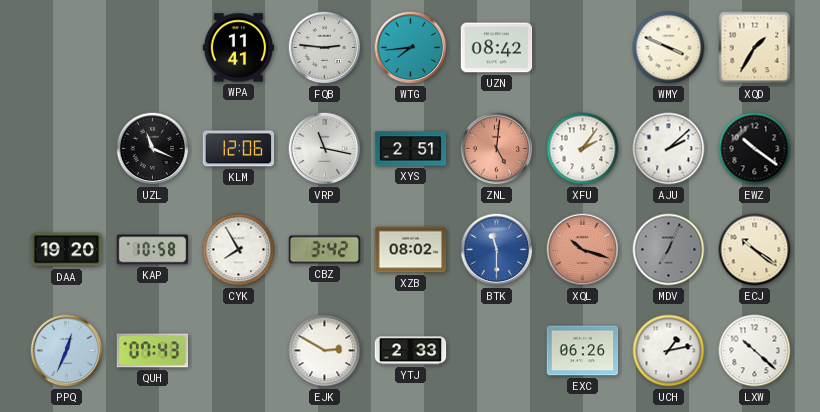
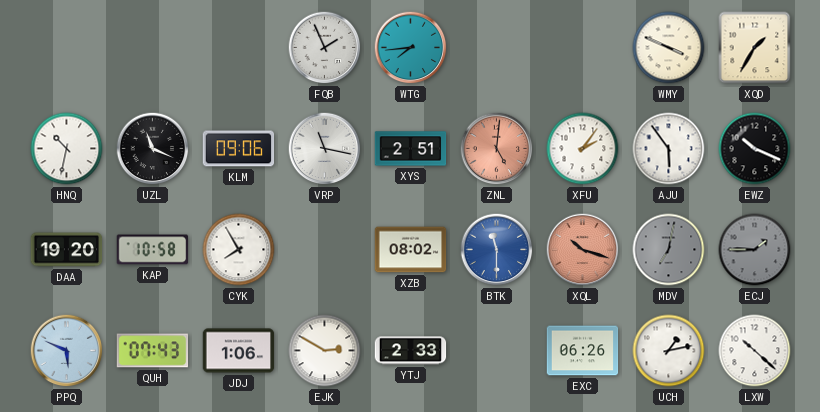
WPA: 11:41 -> none
FQB: 2:46 -> 1:56
UZN: 08:42 -> none
HNQ: none -> 10:32
KLM: 12:06 -> 09:06
AJU: 2:08 -> 5:54
EWZ: 10:21 -> 10:19
CBZ: 3:42 -> none
MDV: 7:04 -> 7:02
ECJ: 10:21 -> 1:45
ECJ dial: cream -> grey
PPQ: 12:34 -> 5:49
JDJ: none -> 1:06
